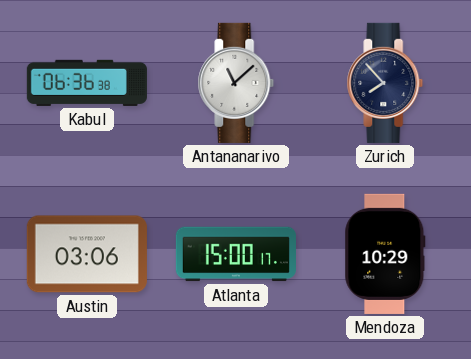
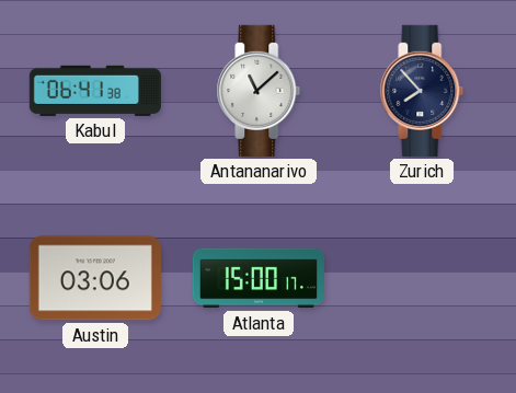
Kabul: 06:36 -> 06:41
Mendoza: 10:29 -> none
